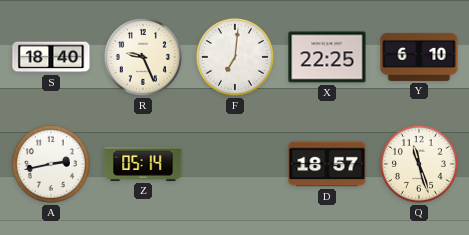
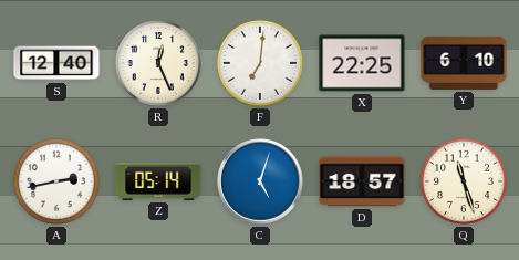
S: 18:40 -> 12:40
R: 9:26 -> 12:26
C: none -> 5:03
